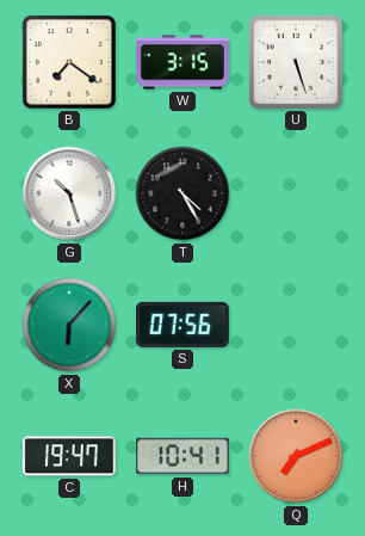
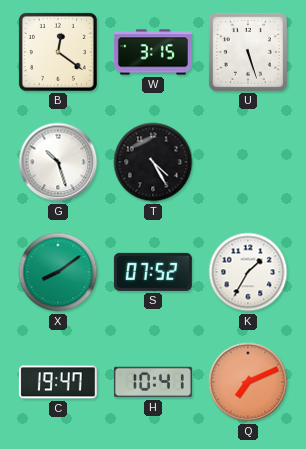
B: 7:21 -> 12:21
X: 6:07 -> 8:09
S: 07:56 -> 07:52
K: none -> 1:35
